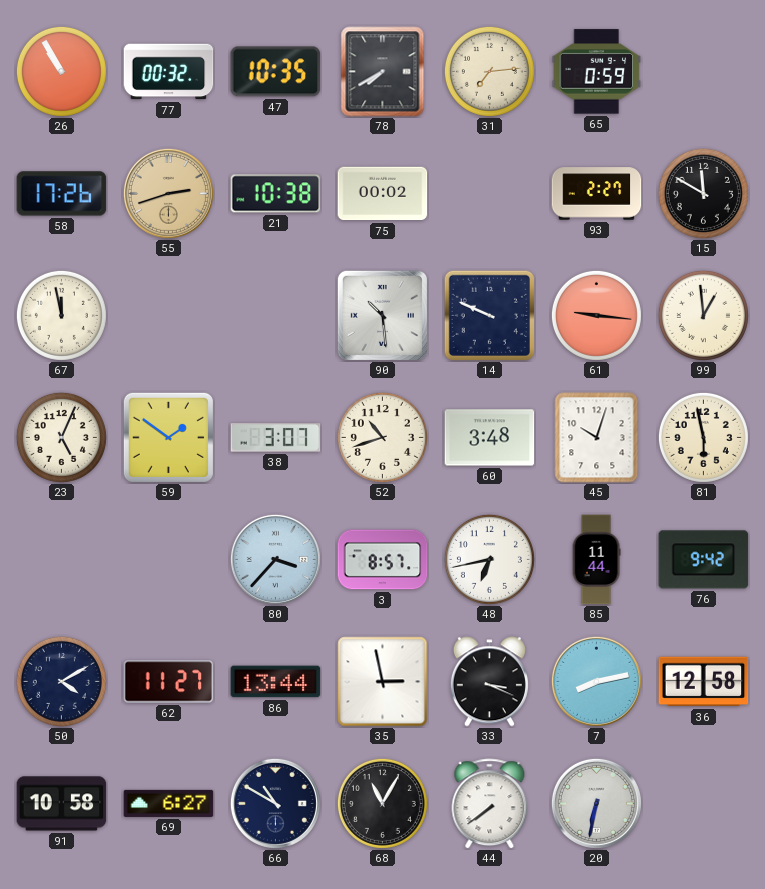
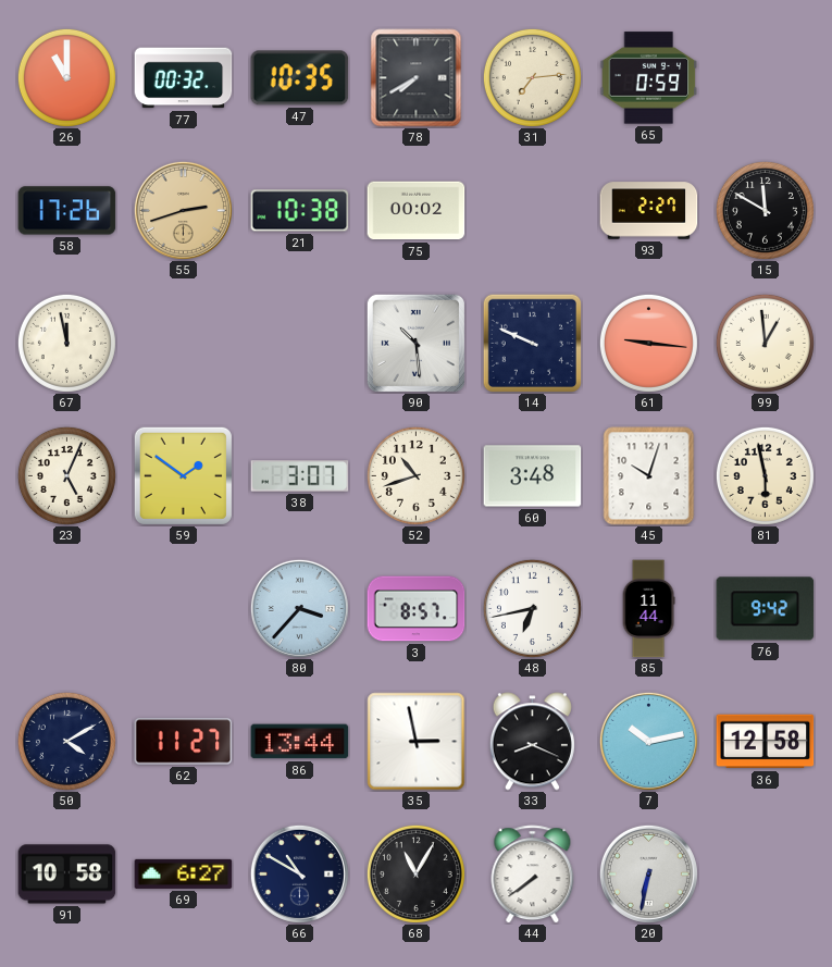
26: 10:55 -> 11:00
33: 3:19 -> 8:19
7: 8:13 -> 10:13
